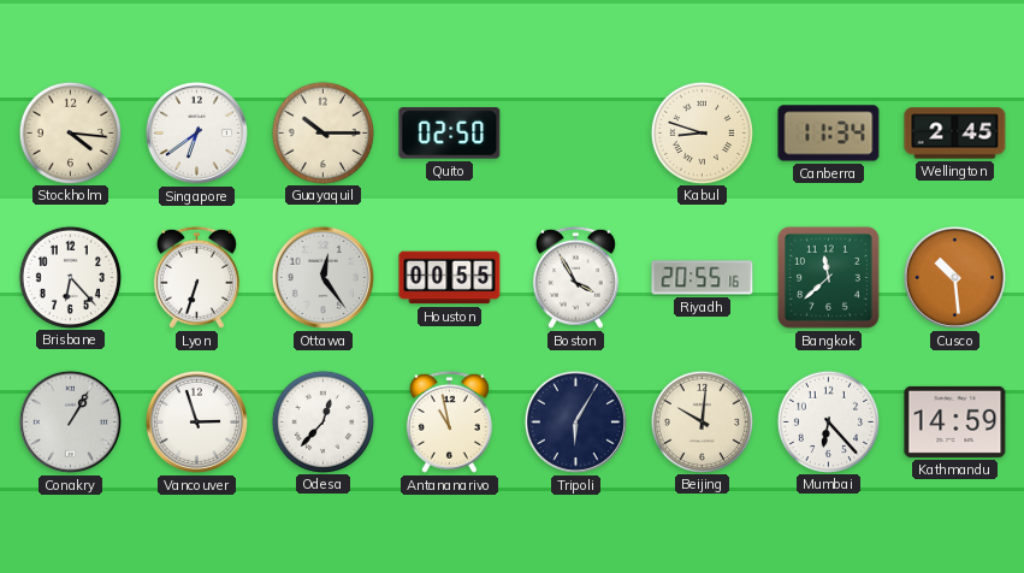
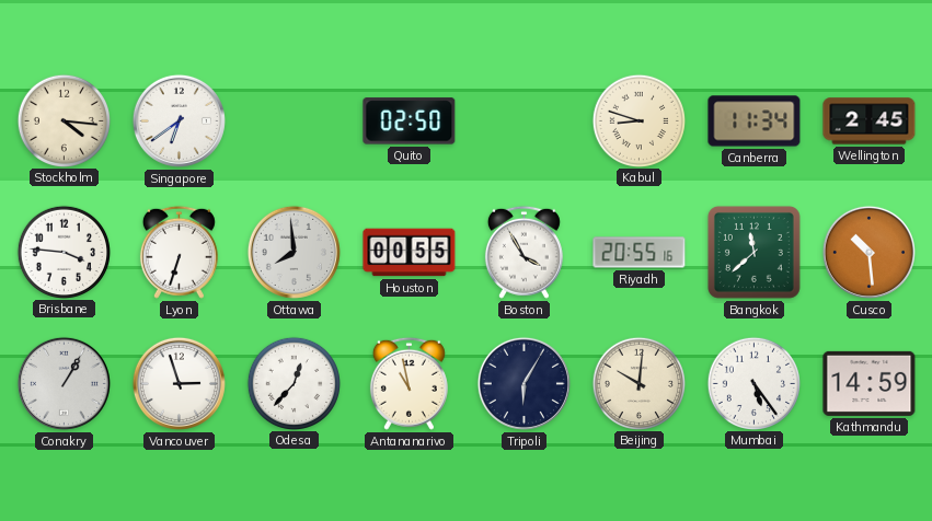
Guayaquil: 10:15 -> none
Brisbane: 6:23 -> 3:46
Ottawa: 12:24 -> 7:59
Mumbai: 6:23 -> 5:24
